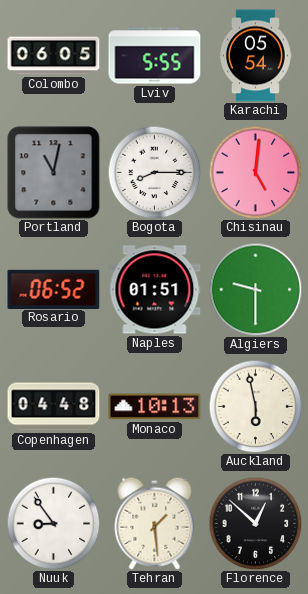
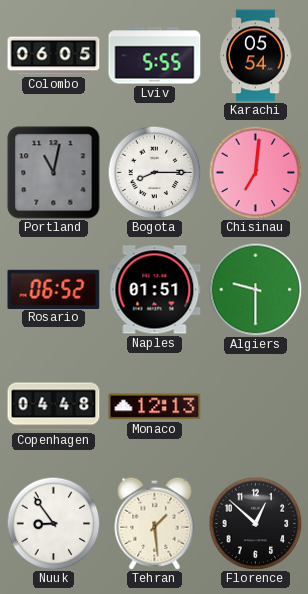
Chisinau: 5:01 -> 7:01
Monaco: 10:13 -> 12:13
Auckland: 5:58 -> none
